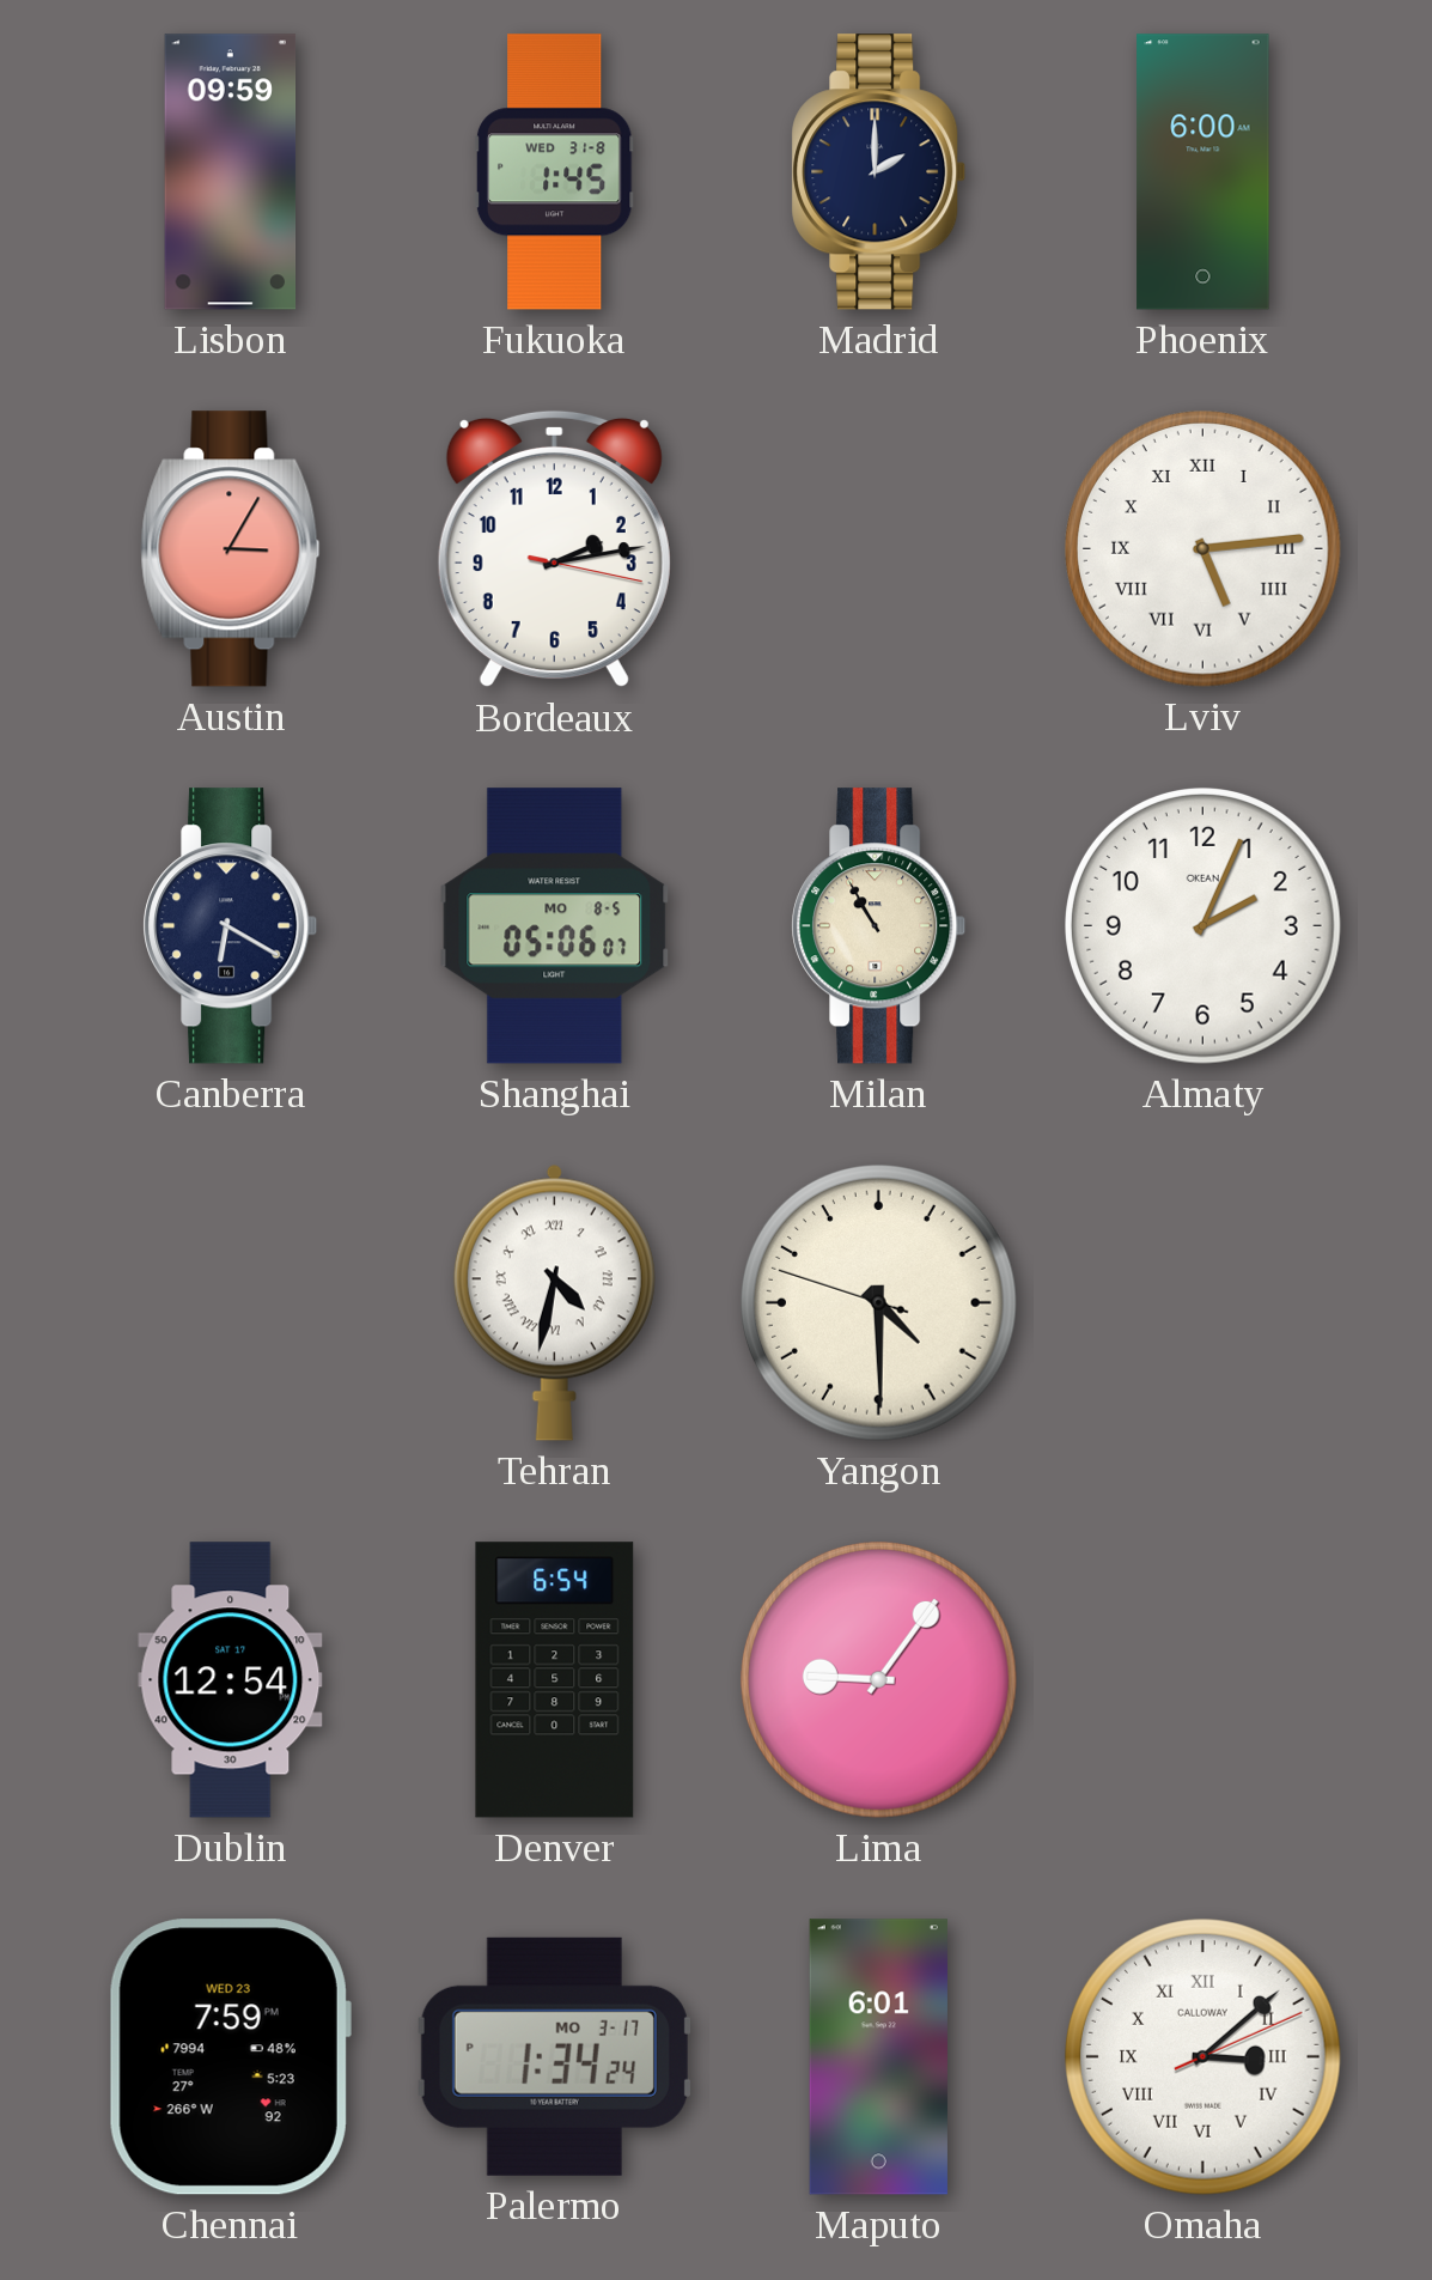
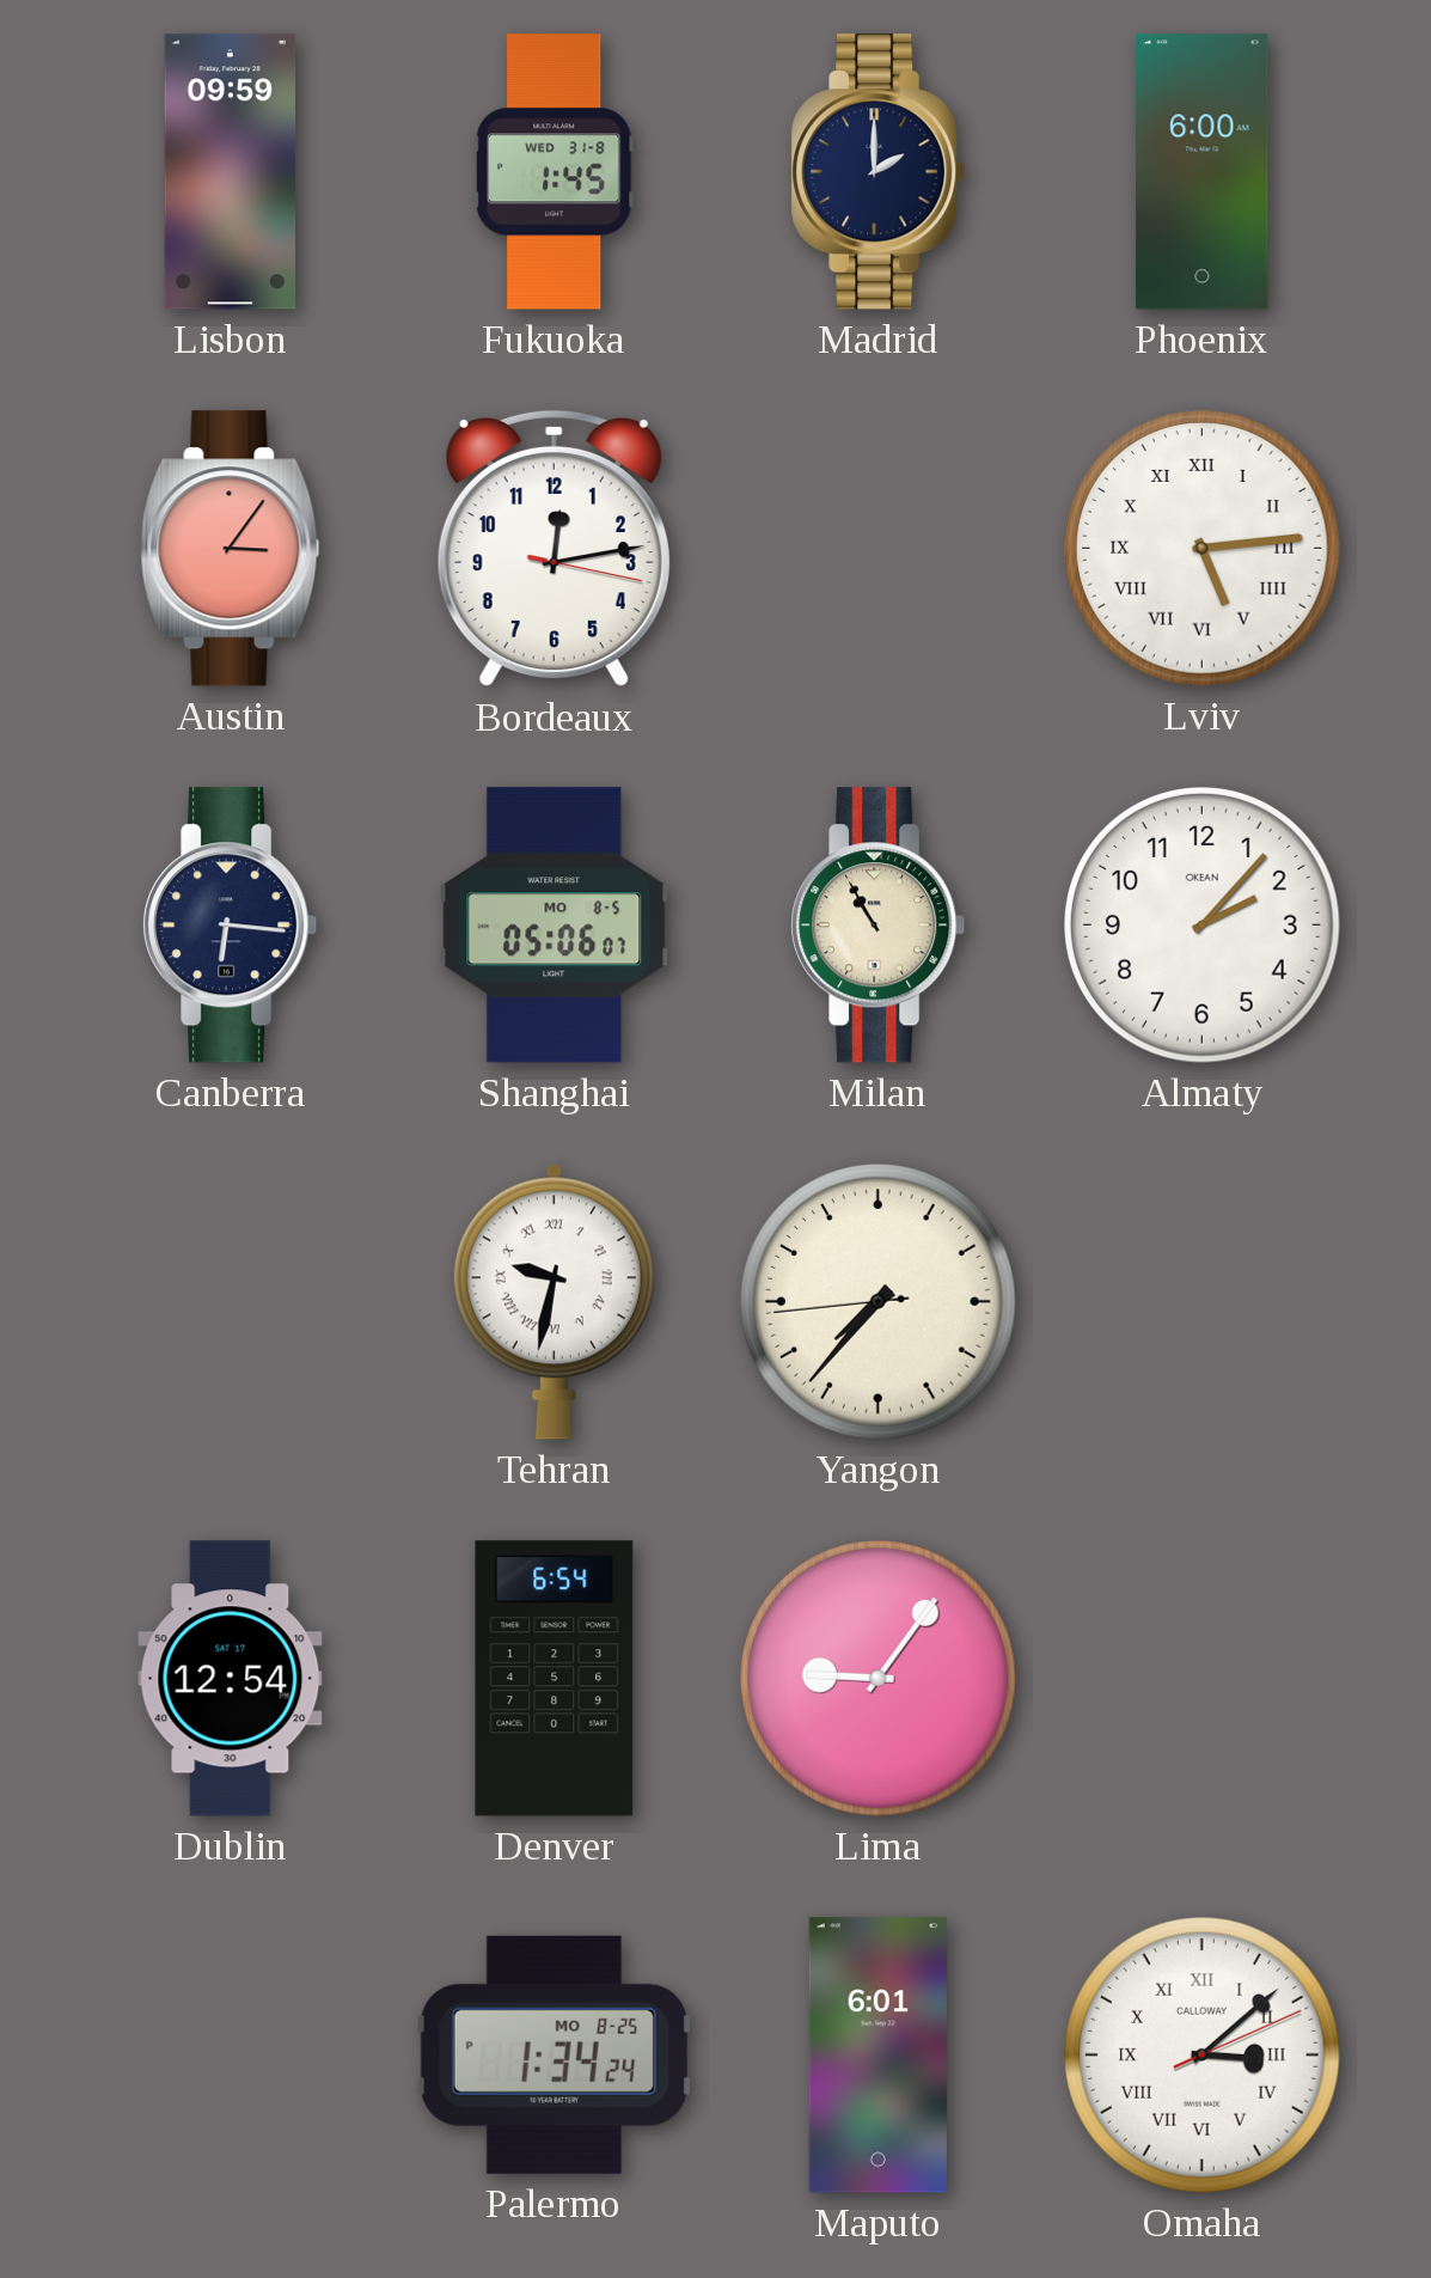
Austin: 3:05 -> 3:06
Bordeaux: 2:13 -> 12:13
Canberra: 6:20 -> 6:16
Almaty: 2:04 -> 2:07
Tehran: 4:32 -> 9:32
Yangon: 4:29 -> 7:36
Chennai: 7:59 -> none
Palermo date: MO 3-17 -> MO 8-25
